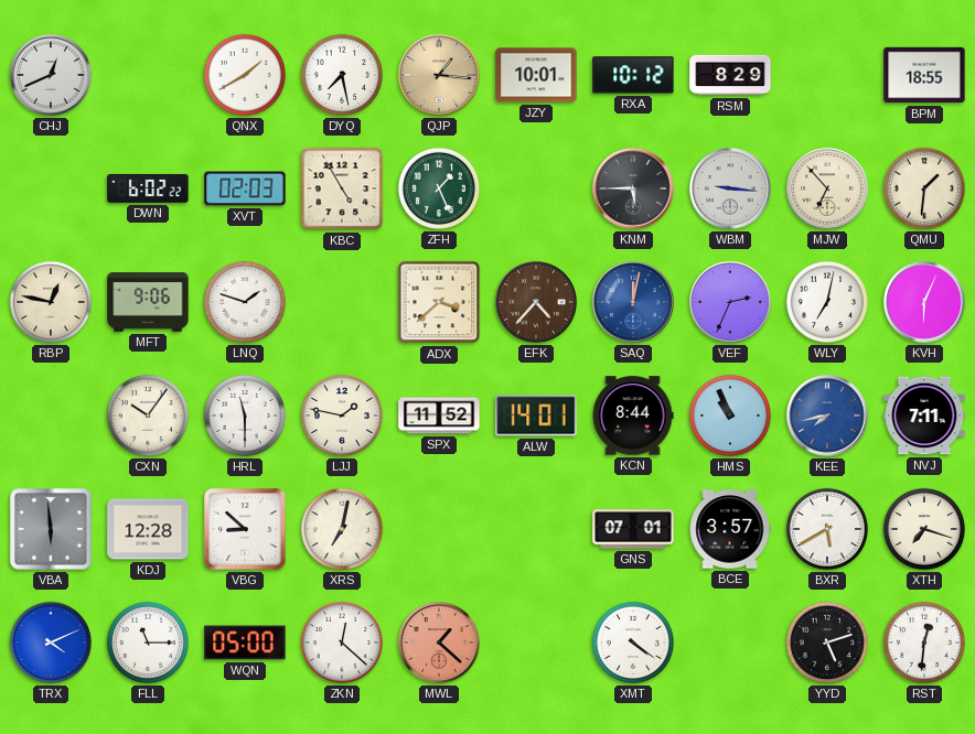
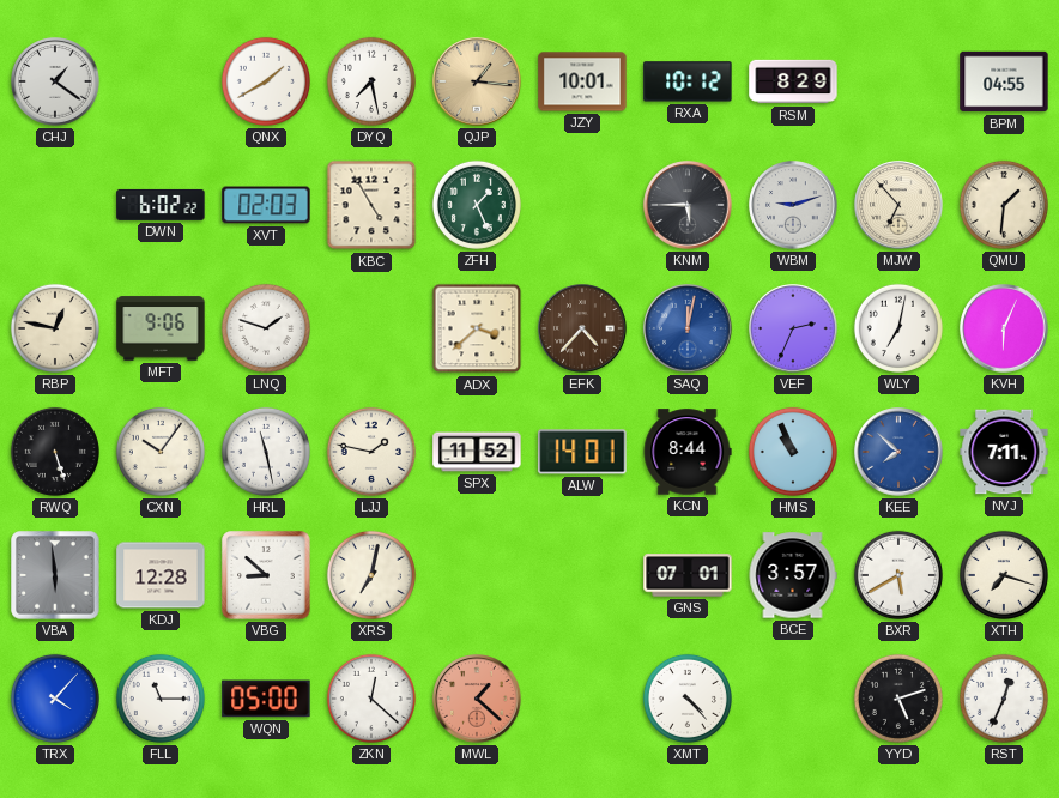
CHJ: 12:41 -> 1:21
BPM: 18:55 -> 04:55
WBM: 9:16 -> 9:12
RWQ: none -> 5:27
HRL: 11:30 -> 11:28
KEE: 7:43 -> 7:52
TRX: 4:11 -> 4:07
XMT: 4:21 -> 4:23
RST: 12:31 -> 12:34
